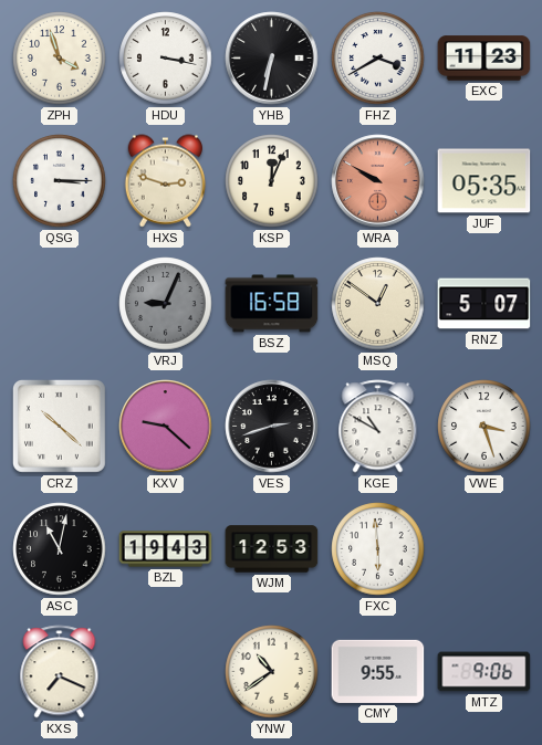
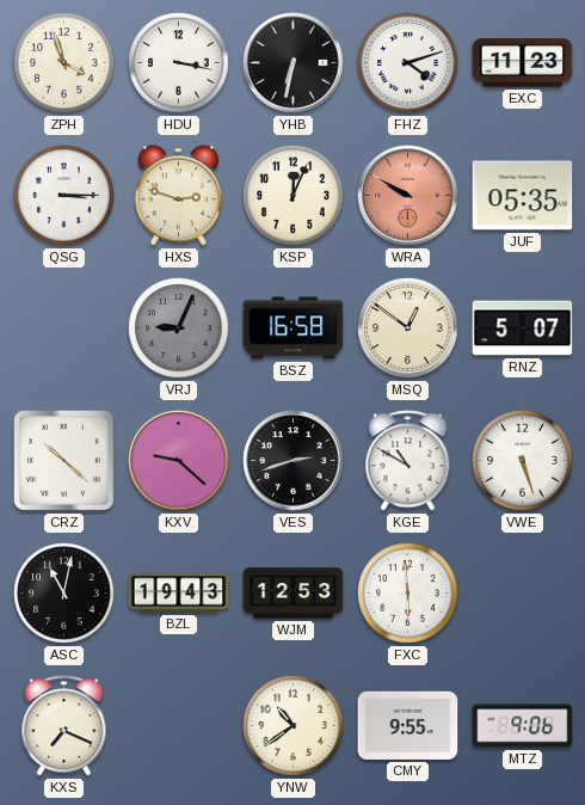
FHZ: 3:40 -> 4:12
VWE: 3:27 -> 5:27
